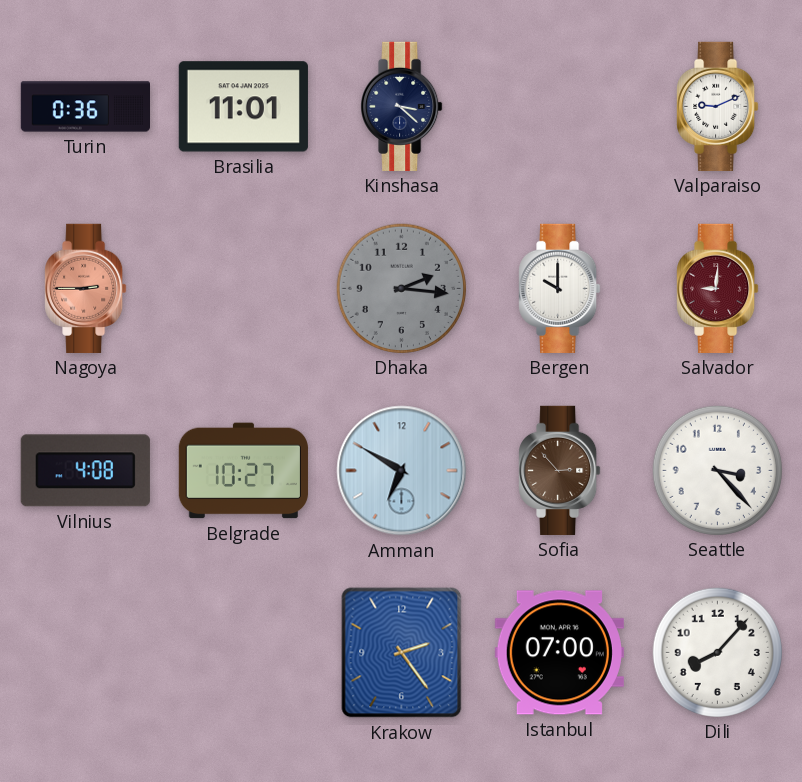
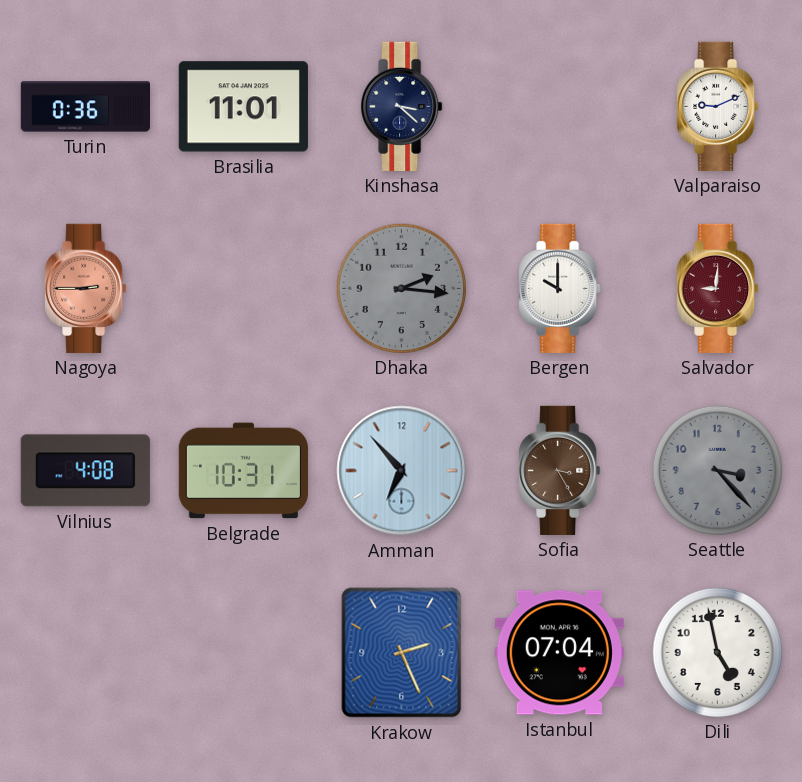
Belgrade: 10:27 -> 10:31
Amman: 6:50 -> 6:53
Sofia: 2:53 -> 3:25
Seattle dial: white -> grey
Krakow: 2:24 -> 2:26
Istanbul: 07:00 -> 07:04
Dili: 8:07 -> 4:58
